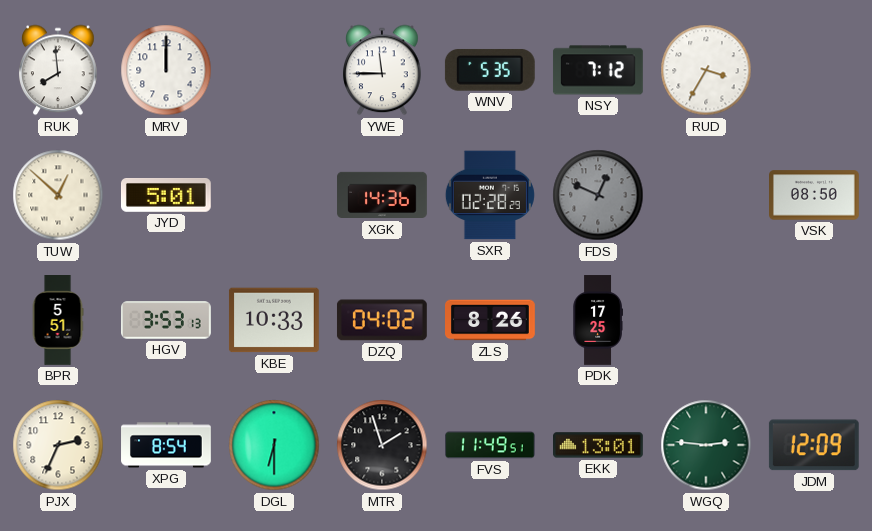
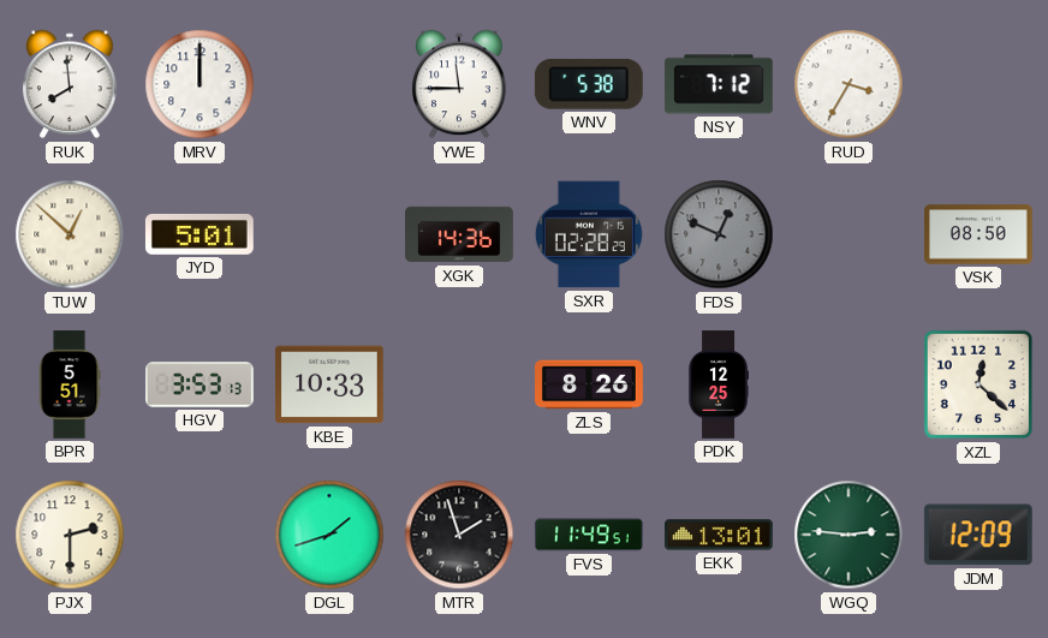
WNV: 5:35 -> 5:38
DZQ: 04:02 -> none
PDK: 17:25 -> 12:25
XZL: none -> 12:22
PJX: 2:34 -> 2:30
XPG: 8:54 -> none
DGL: 6:30 -> 1:42
